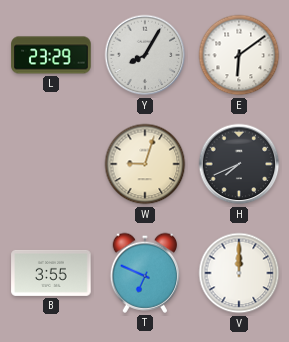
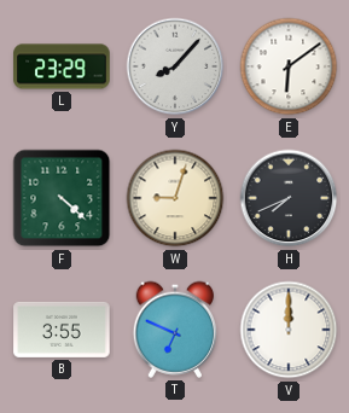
Y: 8:05 -> 8:07
F: none -> 4:22
